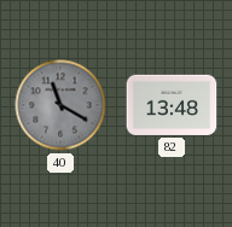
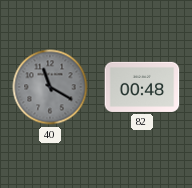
82: 13:48 -> 00:48
